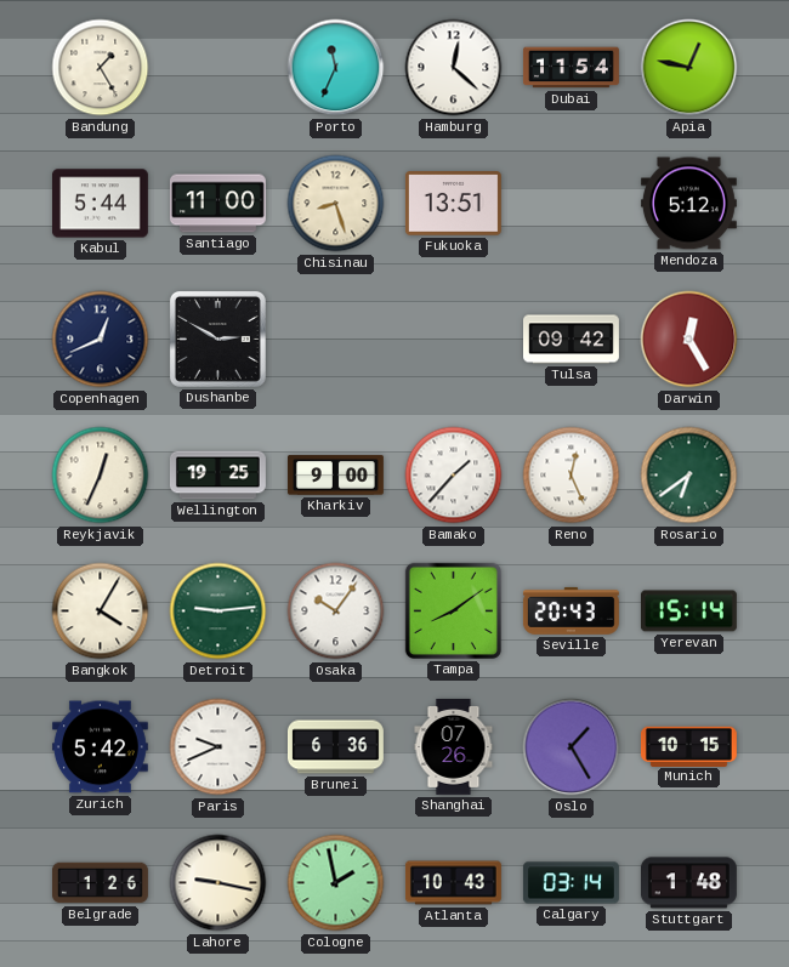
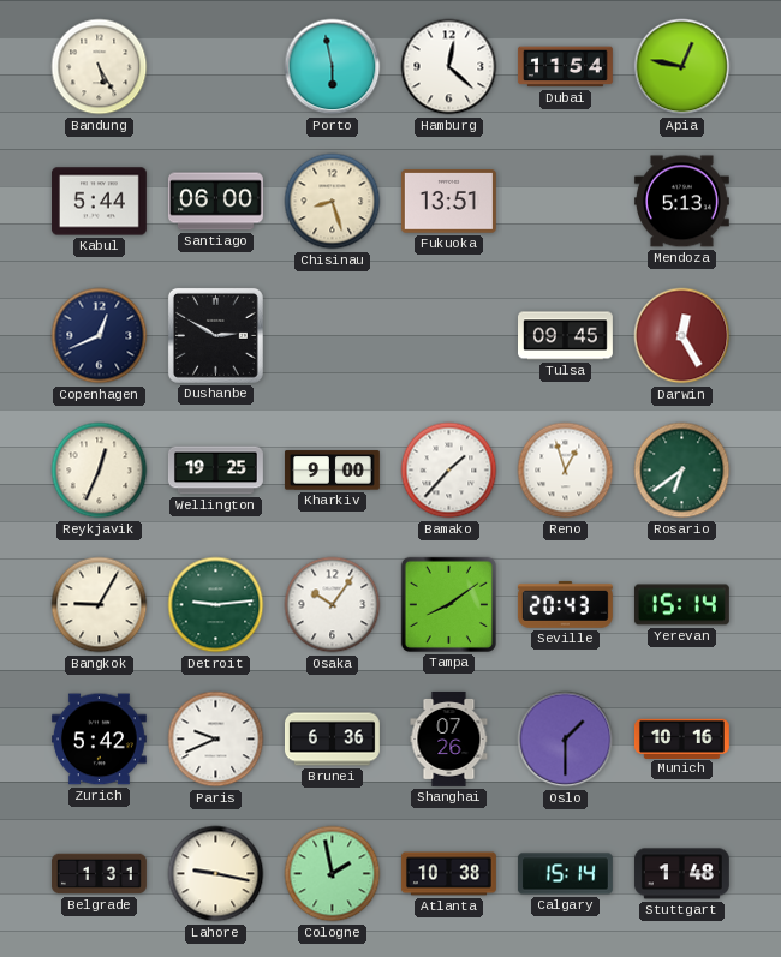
Bandung: 1:25 -> 5:25
Porto: 11:34 -> 5:58
Santiago: 11:00 -> 06:00
Mendoza: 5:12 -> 5:13
Tulsa: 09:42 -> 09:45
Reno: 12:26 -> 12:57
Bangkok: 4:05 -> 9:05
Oslo: 1:25 -> 1:30
Munich: 10:15 -> 10:16
Belgrade: 1:26 -> 1:31
Atlanta: 10:43 -> 10:38
Calgary: 03:14 -> 15:14
